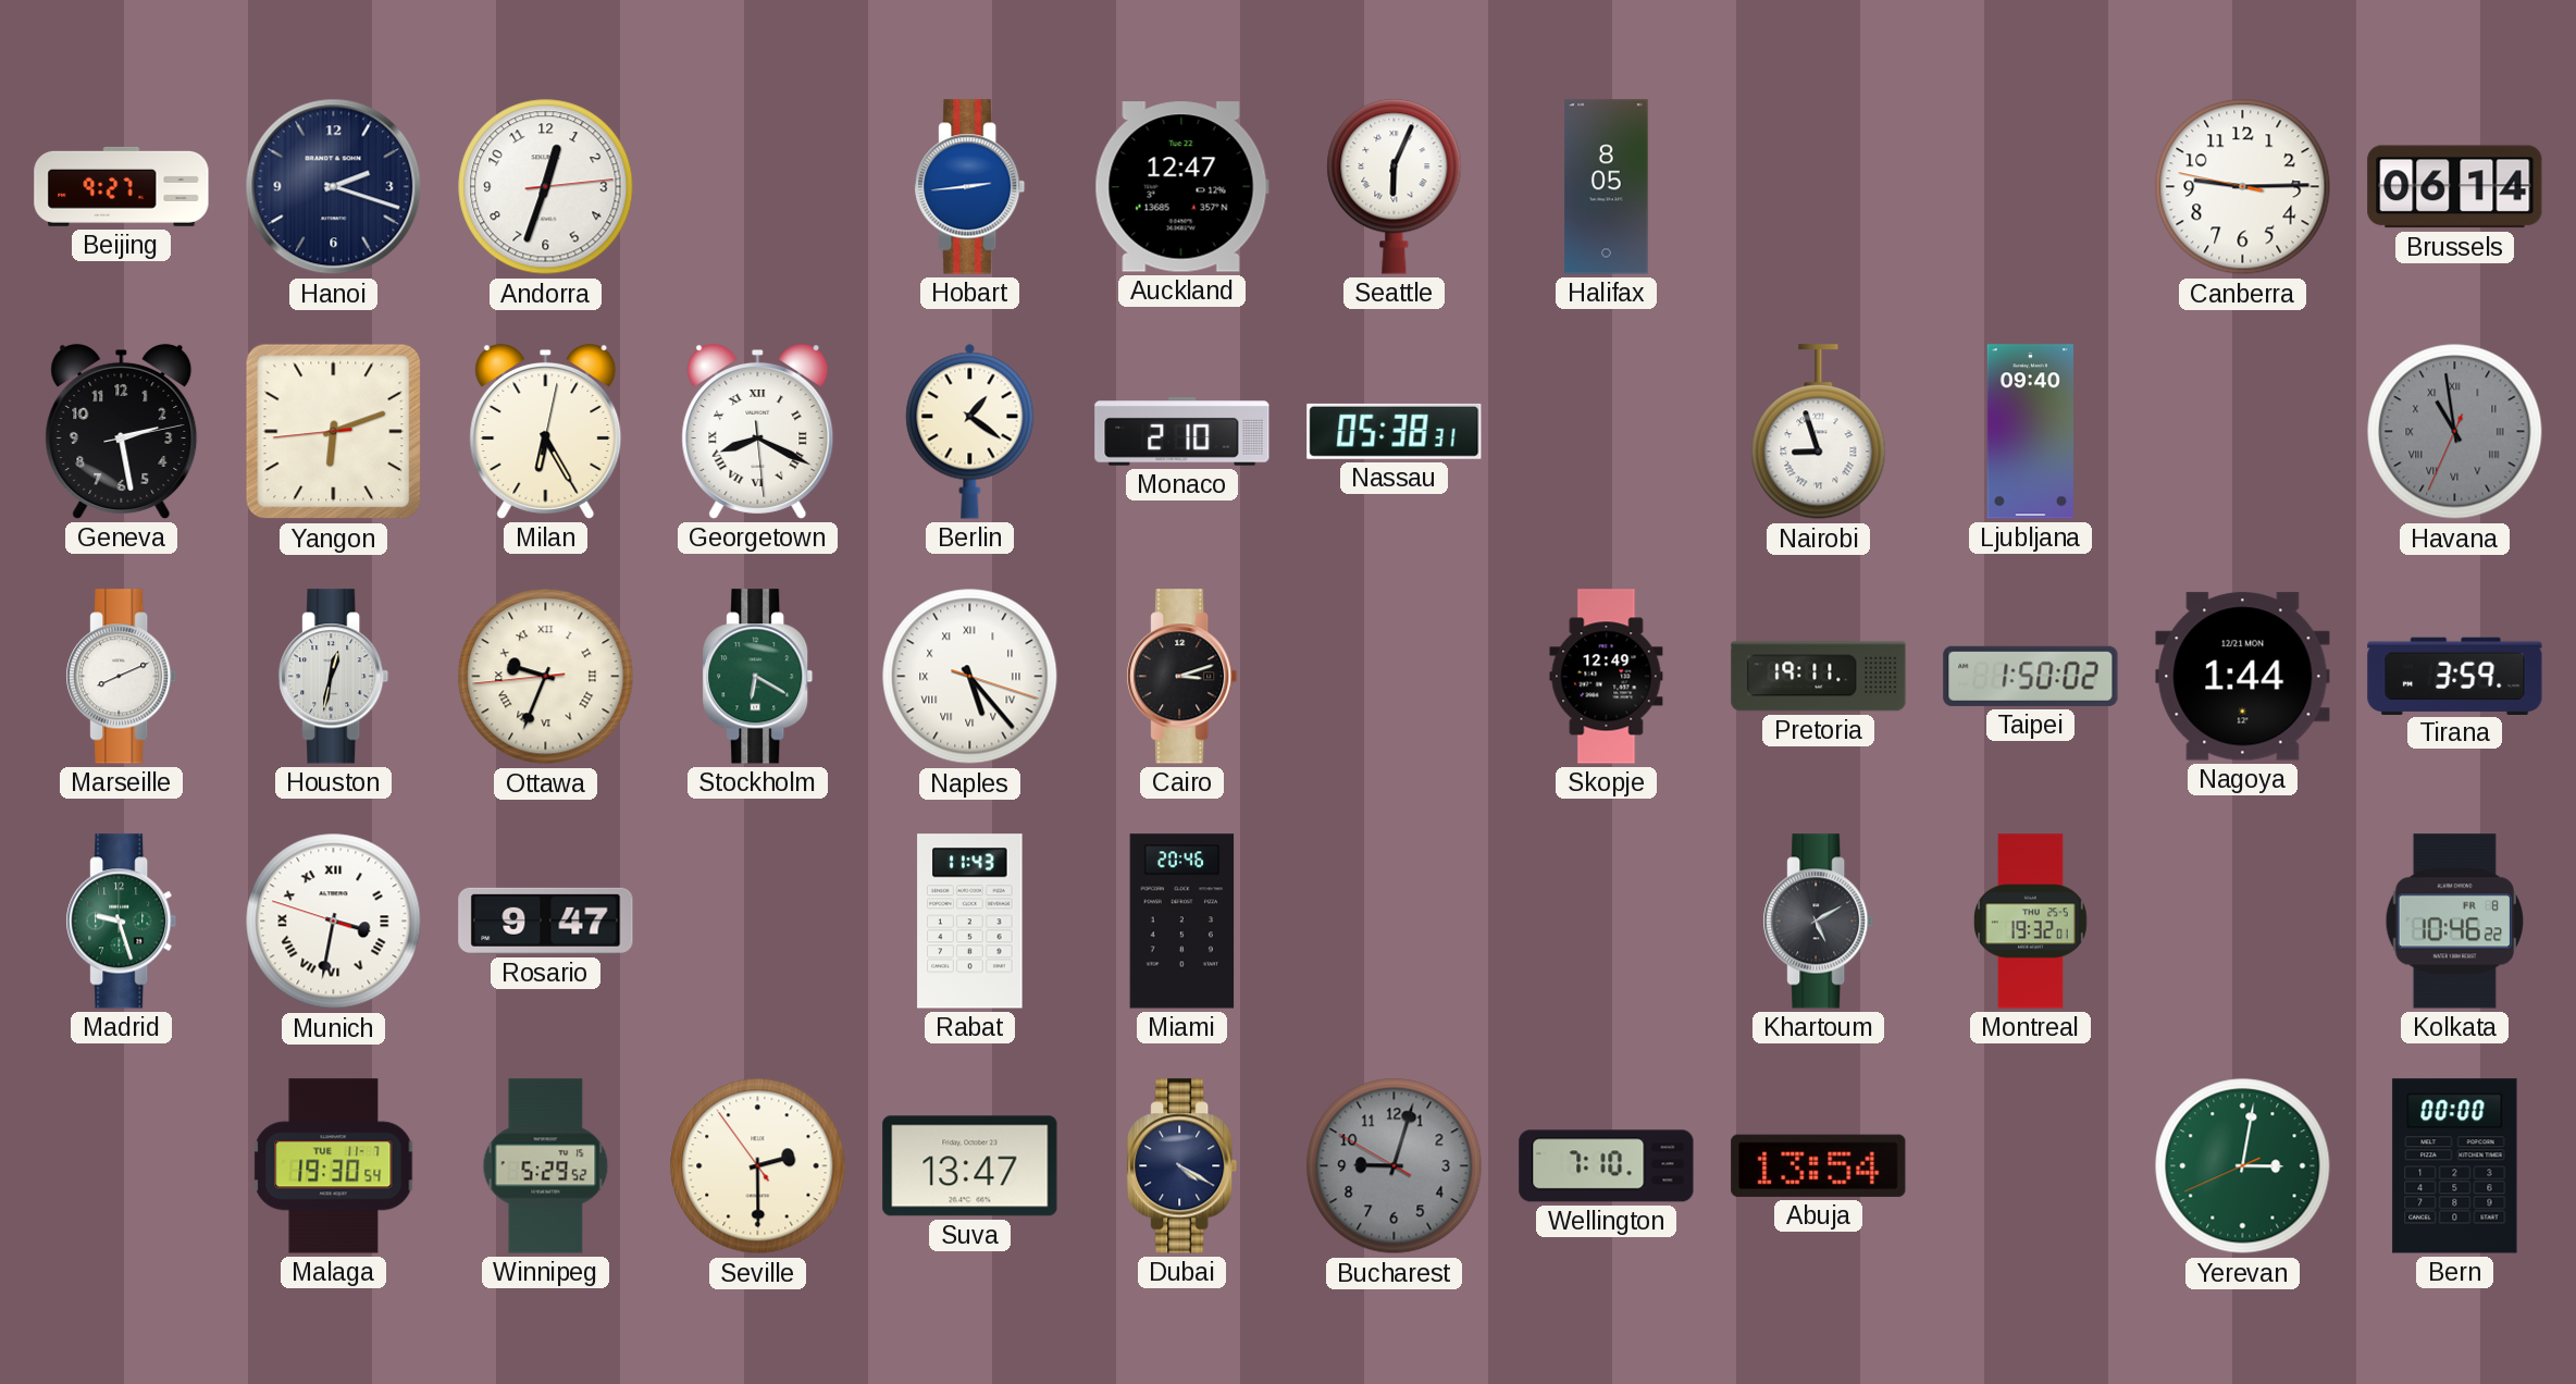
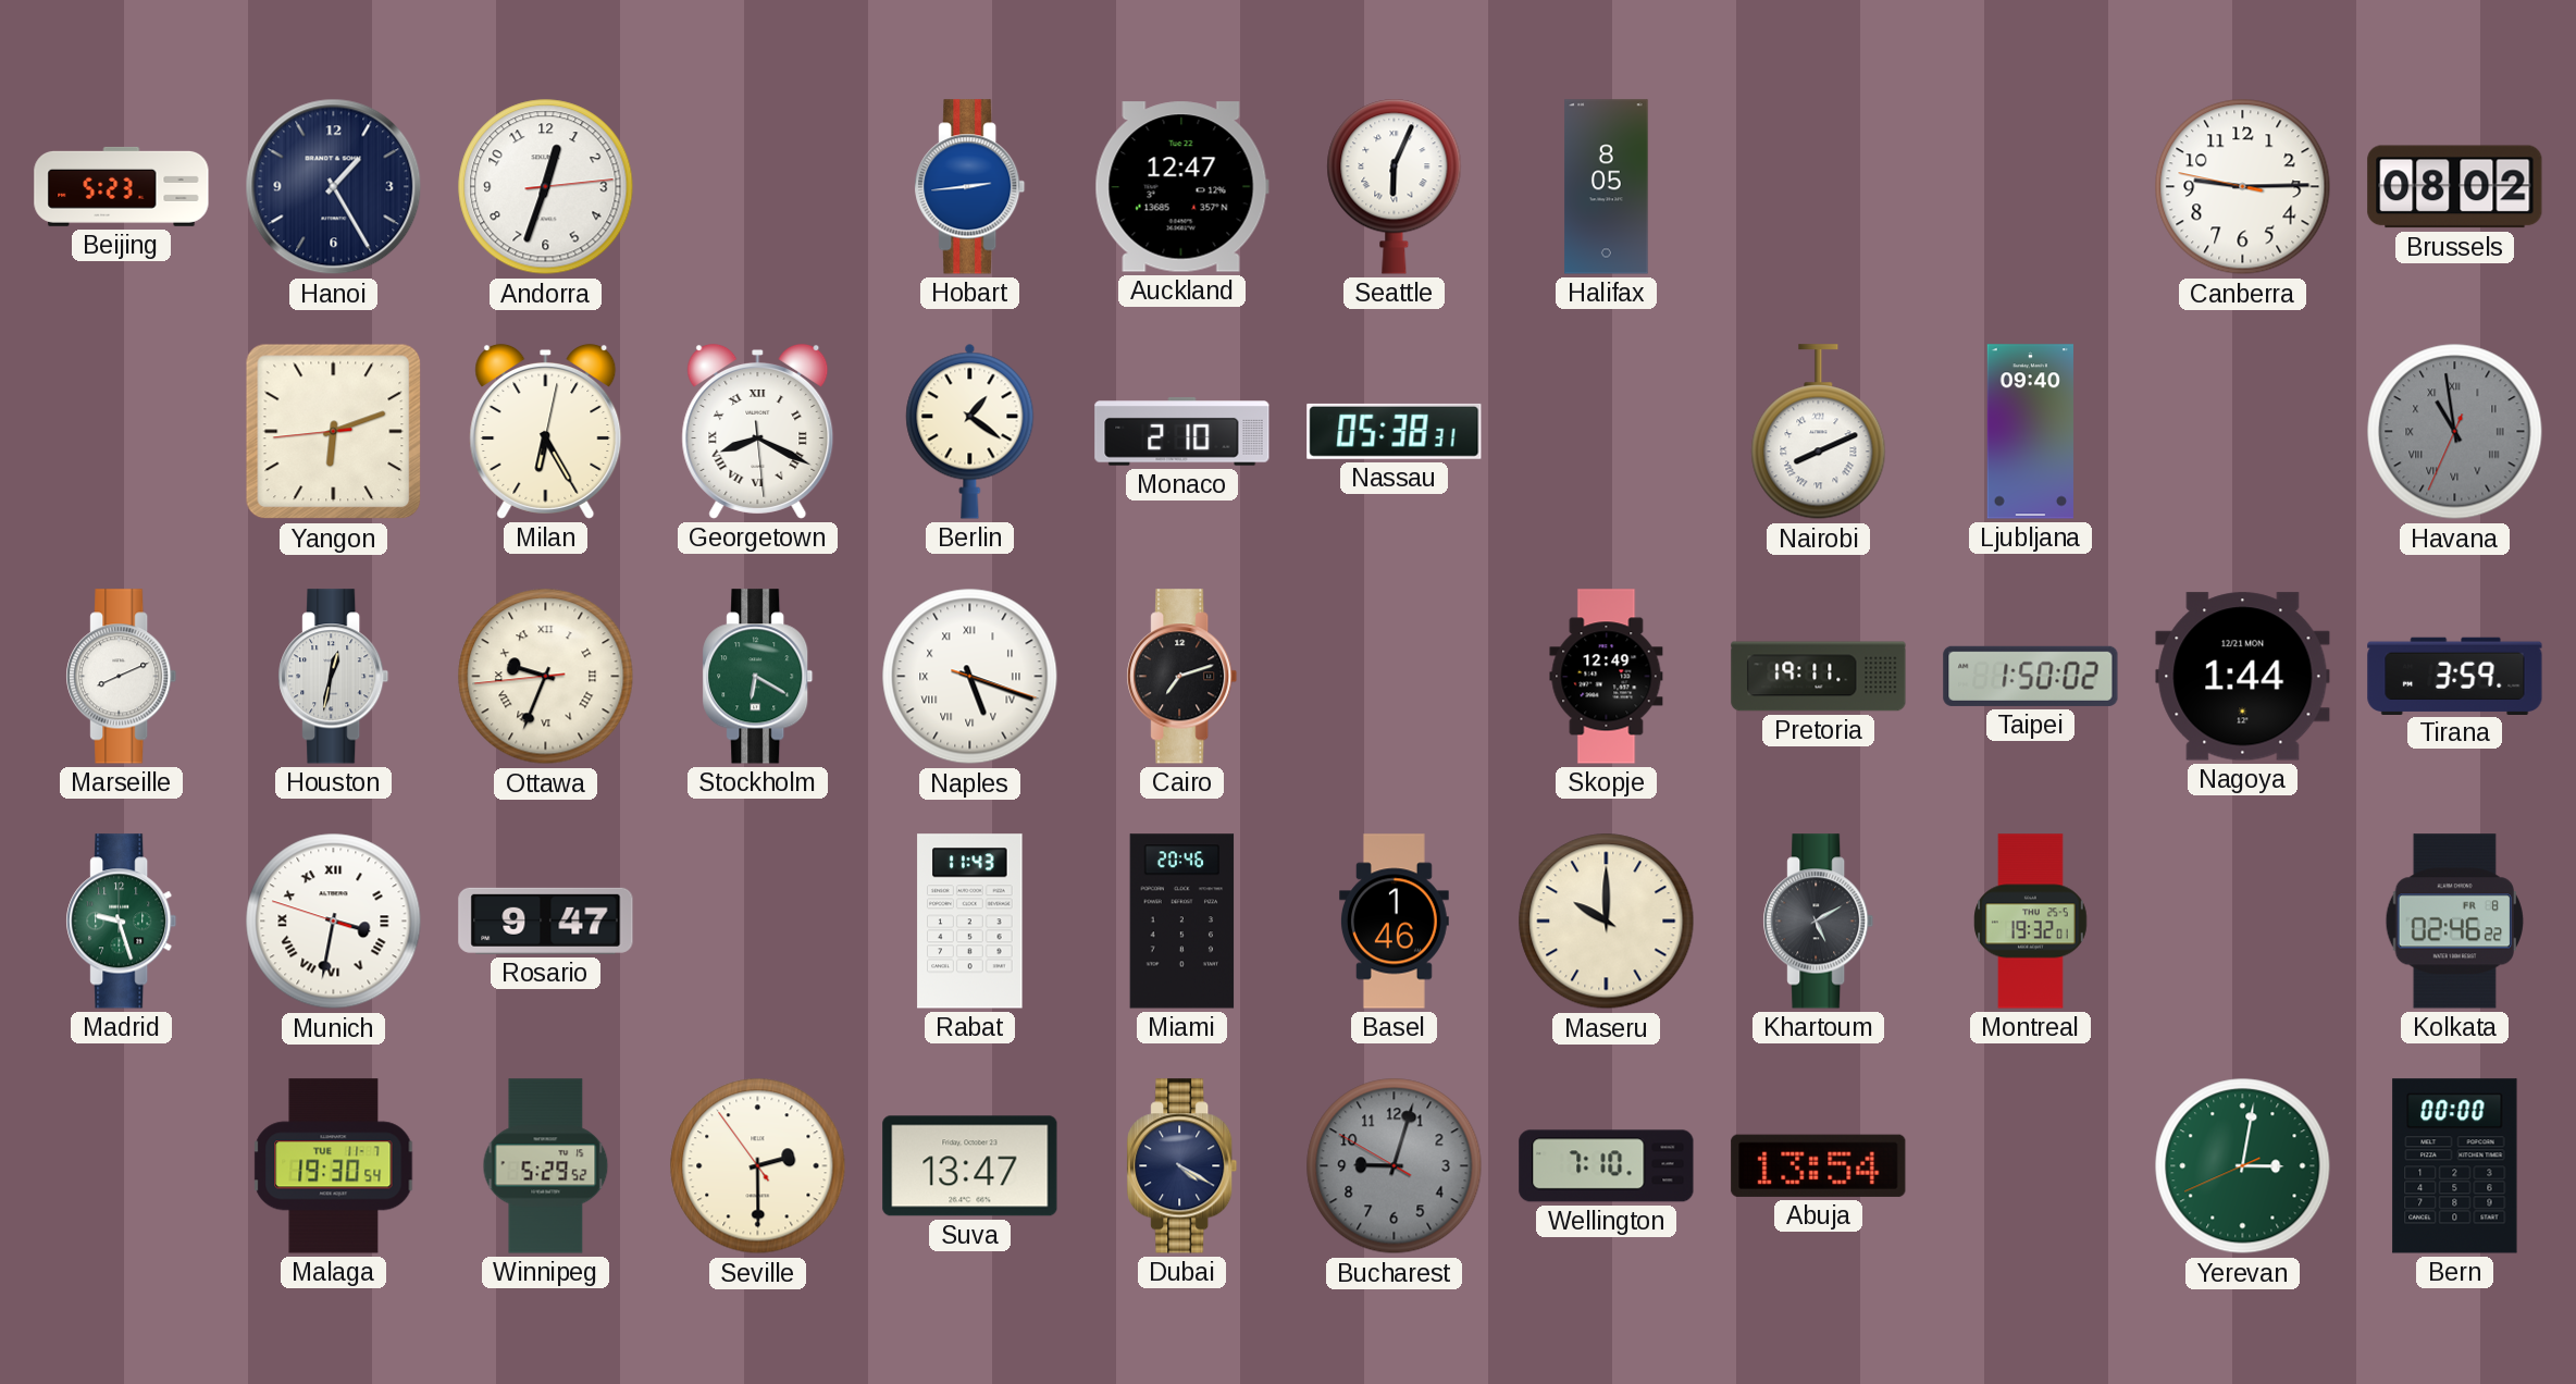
Beijing: 9:27 -> 5:23
Hanoi: 2:18 -> 1:25
Brussels: 06:14 -> 08:02
Geneva: 2:28 -> none
Nairobi: 8:57 -> 8:11
Naples: 5:23 -> 5:18
Cairo: 3:12 -> 7:12
Basel: none -> 1:46
Maseru: none -> 10:00
Kolkata: 10:46 -> 02:46
